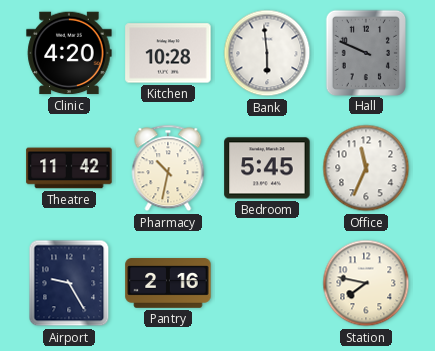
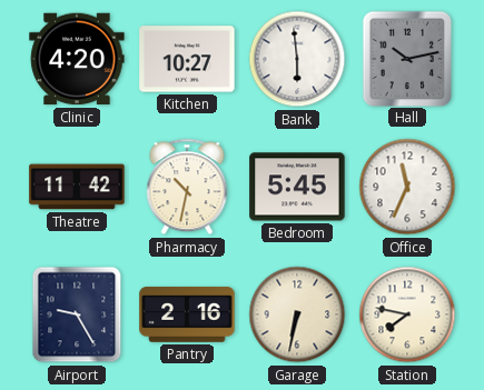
Kitchen: 10:28 -> 10:27
Hall: 9:49 -> 10:13
Garage: none -> 6:32
